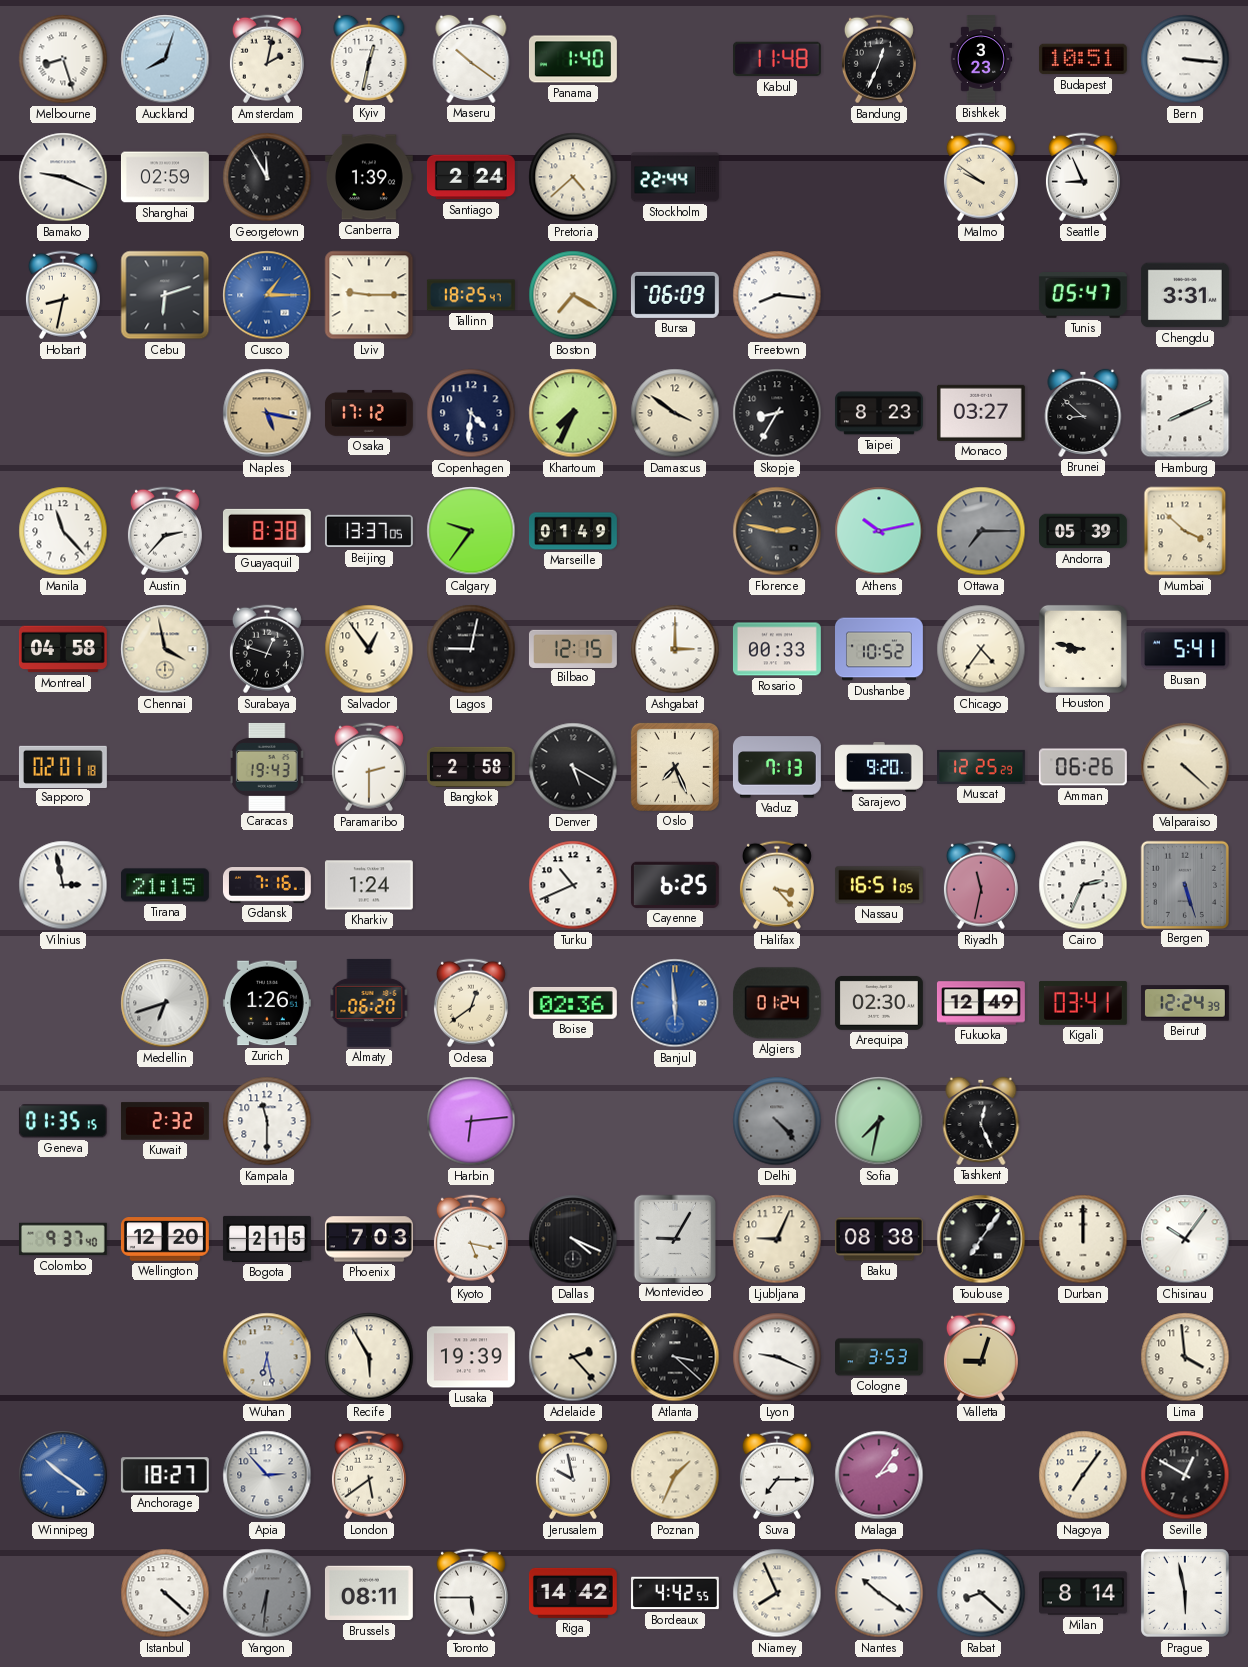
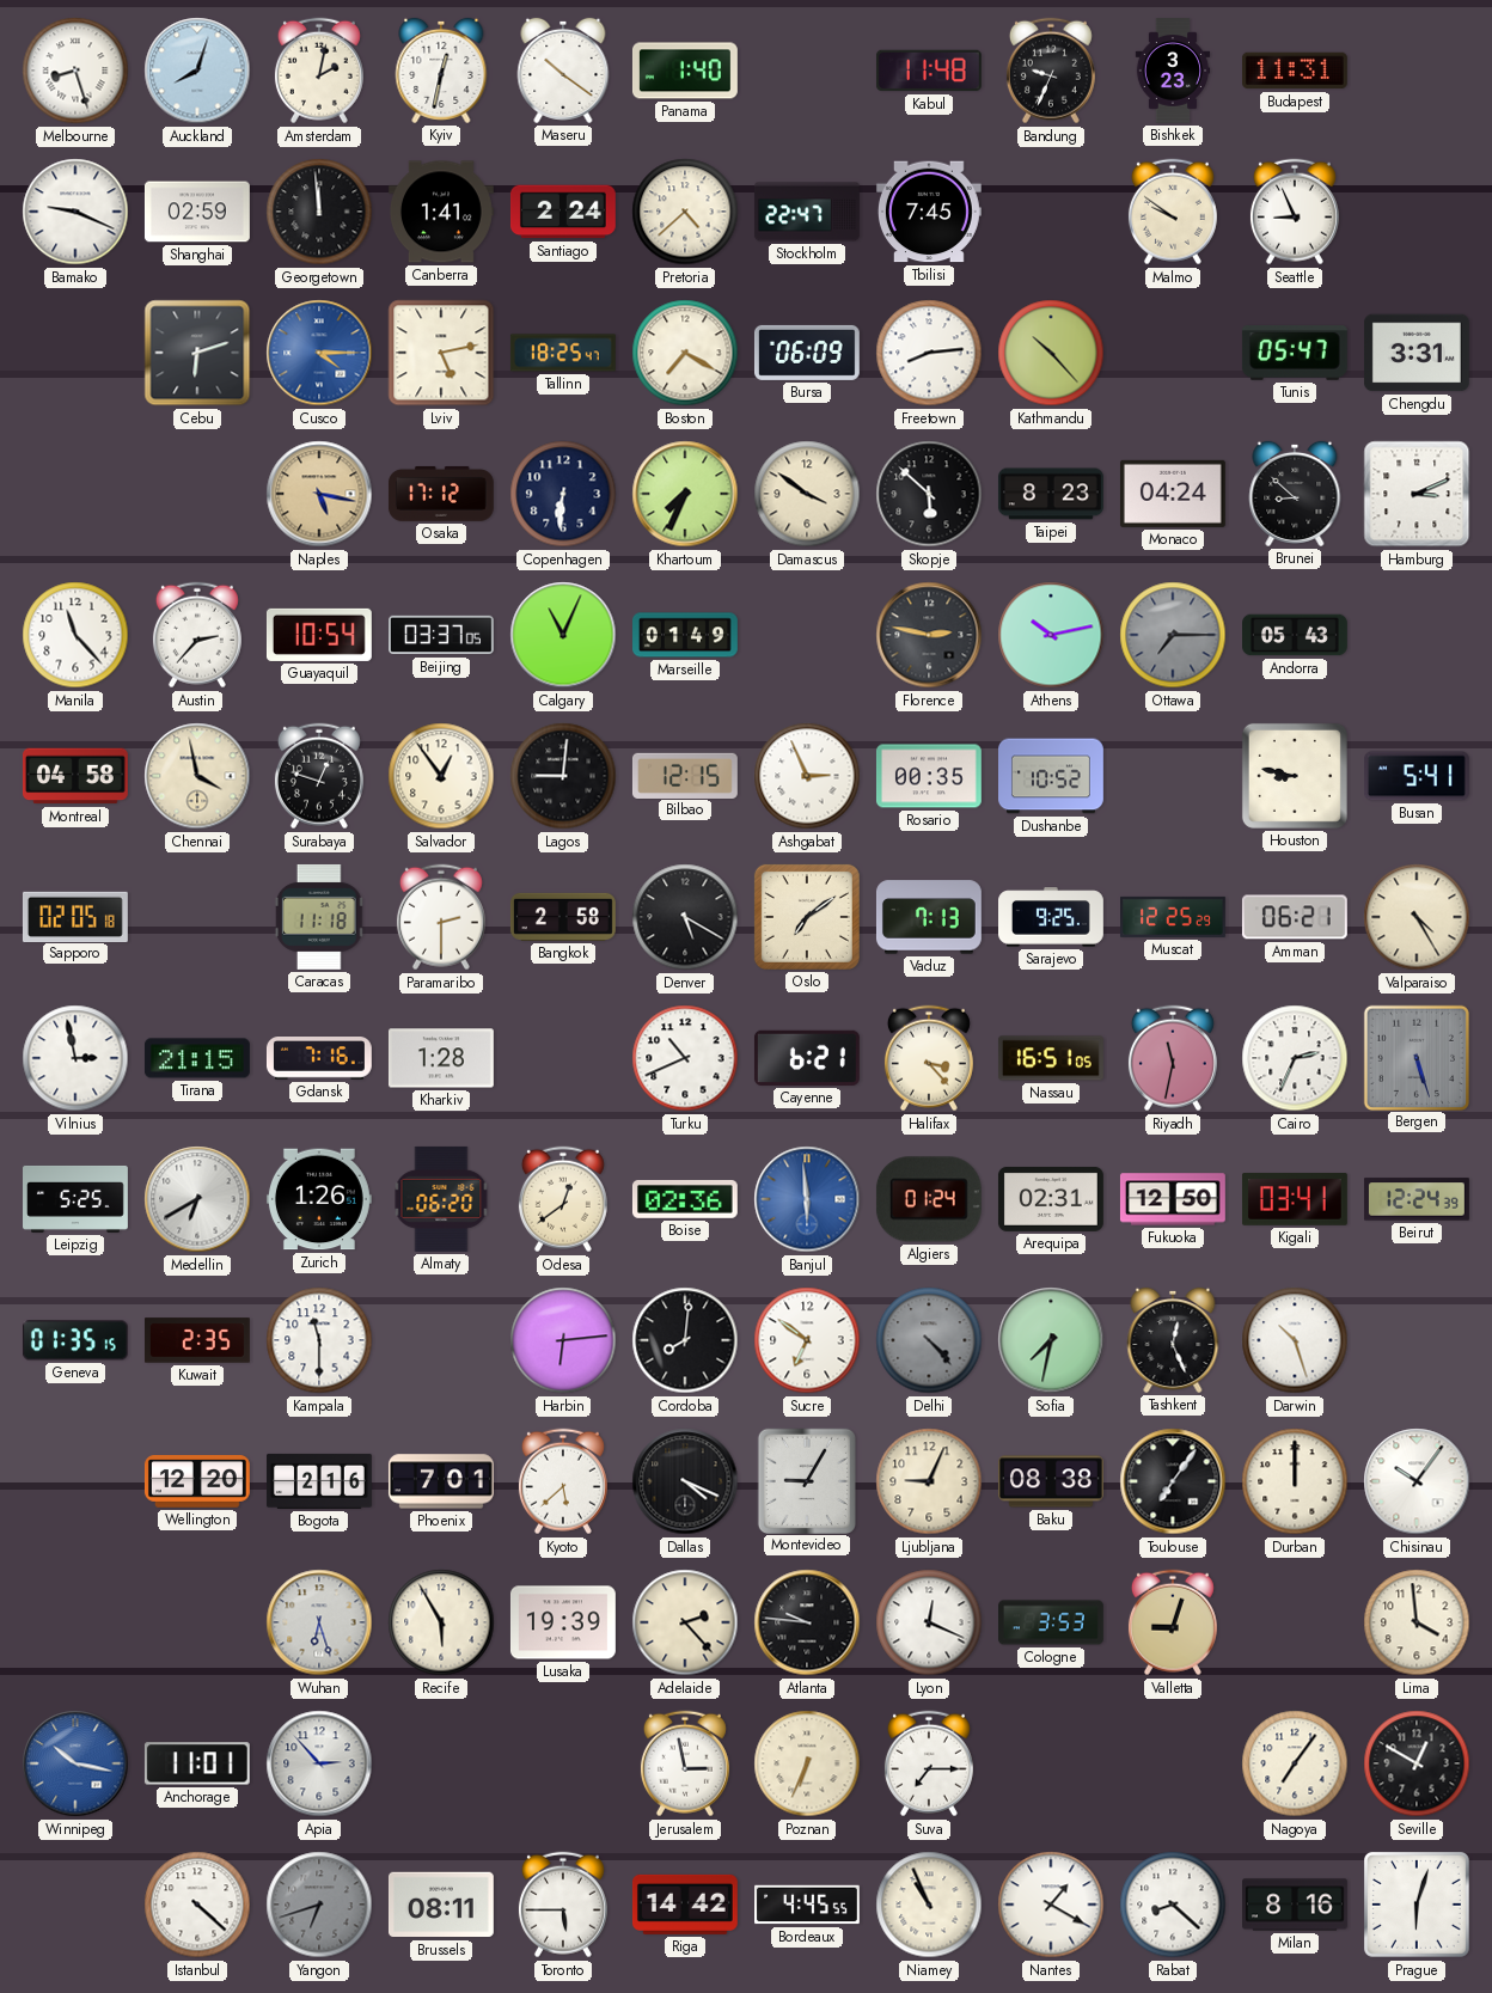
Bandung: 12:34 -> 9:34
Budapest: 10:51 -> 11:31
Bern: 3:16 -> none
Georgetown: 11:55 -> 11:59
Canberra: 1:39 -> 1:41
Stockholm: 22:44 -> 22:47
Tbilisi: none -> 7:45
Hobart: 8:32 -> none
Cusco: 1:15 -> 4:15
Lviv: 9:15 -> 5:13
Freetown: 8:16 -> 8:14
Kathmandu: none -> 10:23
Copenhagen: 4:31 -> 6:31
Skopje: 8:35 -> 5:52
Monaco: 03:27 -> 04:24
Hamburg: 8:11 -> 3:11
Guayaquil: 8:38 -> 10:54
Beijing: 13:37 -> 03:37
Calgary: 9:36 -> 11:04
Andorra: 05:39 -> 05:43
Mumbai: 3:52 -> none
Lagos: 9:02 -> 9:01
Ashgabat: 3:00 -> 2:56
Rosario: 00:33 -> 00:35
Chicago: 4:36 -> none
Sapporo: 02:01 -> 02:05
Caracas: 19:43 -> 11:18
Oslo: 7:26 -> 7:09
Sarajevo: 9:20 -> 9:25
Amman: 06:26 -> 06:21
Valparaiso: 4:22 -> 4:25
Kharkiv: 1:24 -> 1:28
Cayenne: 6:25 -> 6:21
Leipzig: none -> 5:25
Medellin: 6:42 -> 6:40
Arequipa: 02:30 -> 02:31
Fukuoka: 12:49 -> 12:50
Kuwait: 2:32 -> 2:35
Cordoba: none -> 8:01
Sucre: none -> 6:51
Darwin: none -> 10:27
Colombo: 9:37 -> none
Bogota: 2:15 -> 2:16
Phoenix: 7:03 -> 7:01
Kyoto: 5:17 -> 5:38
Wuhan: 6:28 -> 6:27
Atlanta: 3:22 -> 9:46
Lyon: 9:19 -> 12:19
Winnipeg: 10:21 -> 10:17
Anchorage: 18:27 -> 11:01
London: 5:39 -> none
Jerusalem: 9:58 -> 2:58
Poznan: 1:34 -> 6:34
Malaga: 2:06 -> none
Yangon: 6:31 -> 6:42
Bordeaux: 4:42 -> 4:45
Niamey: 7:56 -> 10:56
Nantes: 10:21 -> 1:20
Milan: 8:14 -> 8:16
Prague: 5:58 -> 6:03
